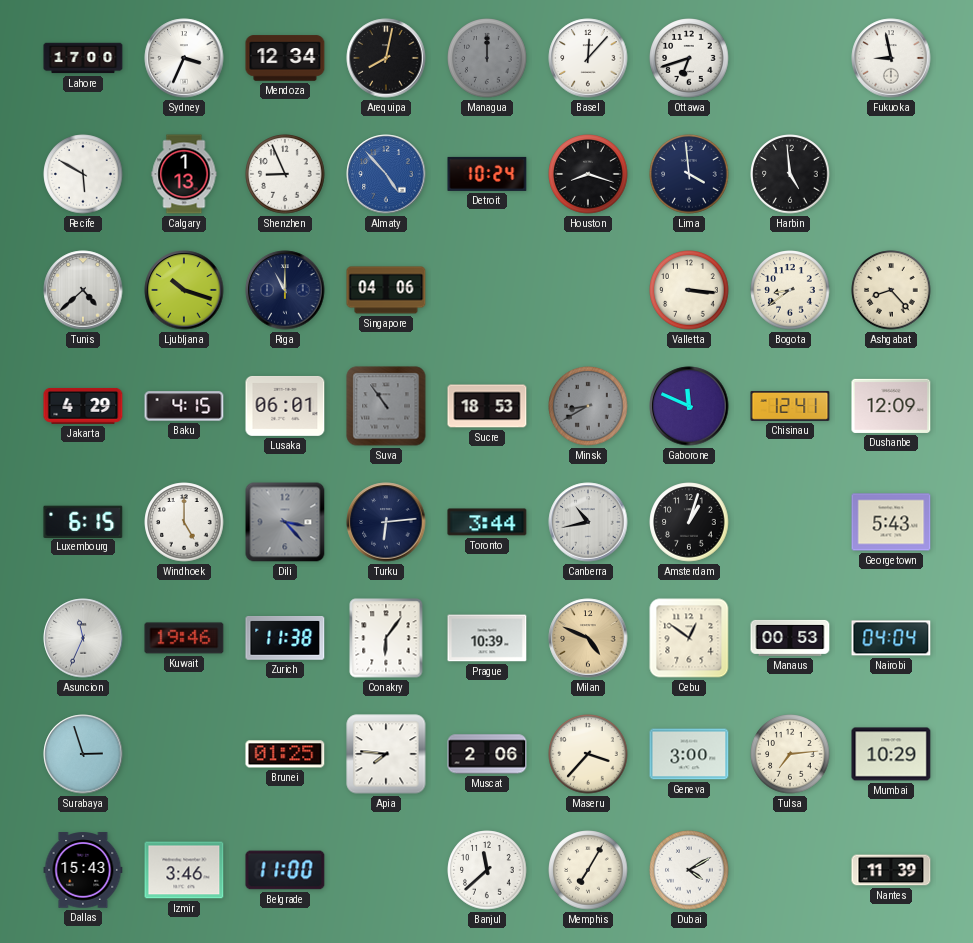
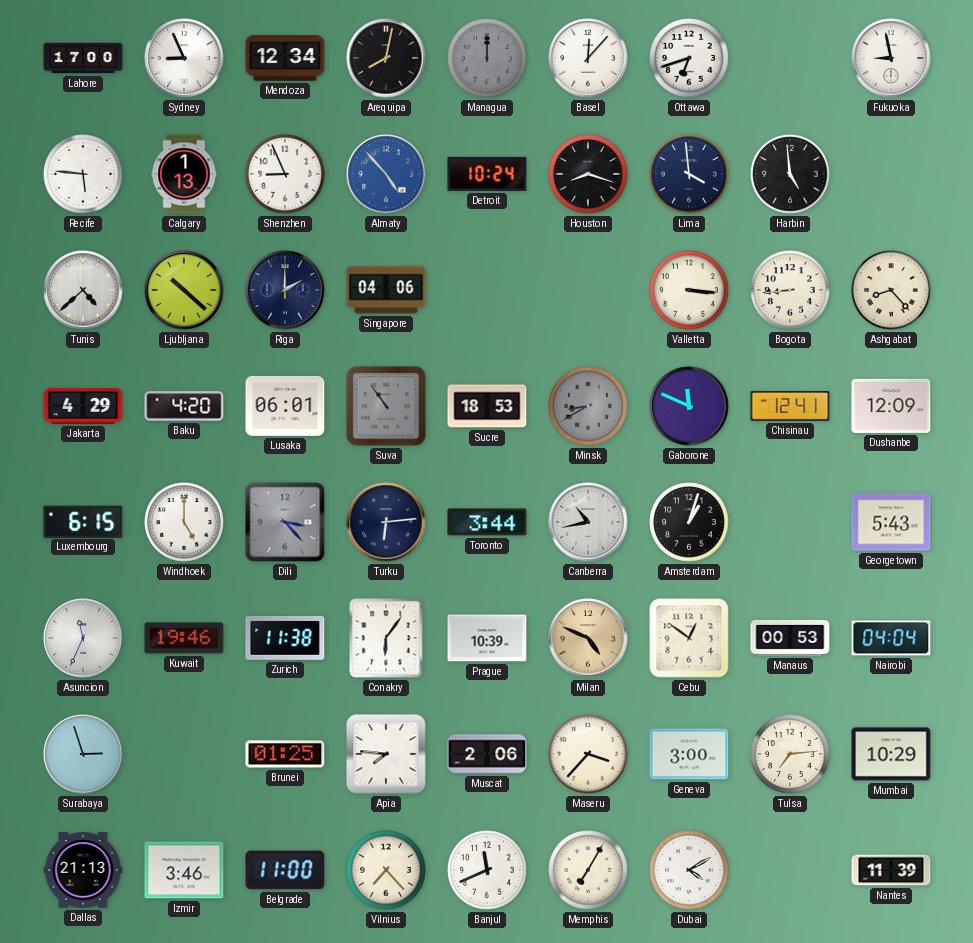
Sydney: 3:34 -> 8:56
Recife: 5:50 -> 5:46
Ljubljana: 10:18 -> 10:22
Riga: 11:00 -> 2:00
Bogota: 8:39 -> 8:44
Baku: 4:15 -> 4:20
Dallas: 15:43 -> 21:13
Vilnius: none -> 7:23
Banjul: 11:38 -> 11:41
